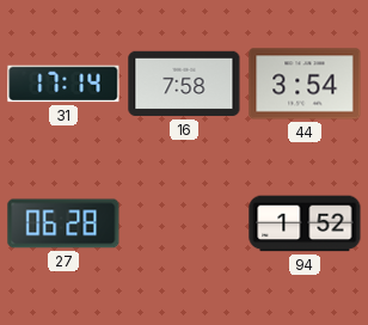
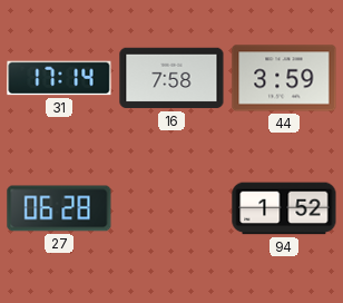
44: 3:54 -> 3:59
